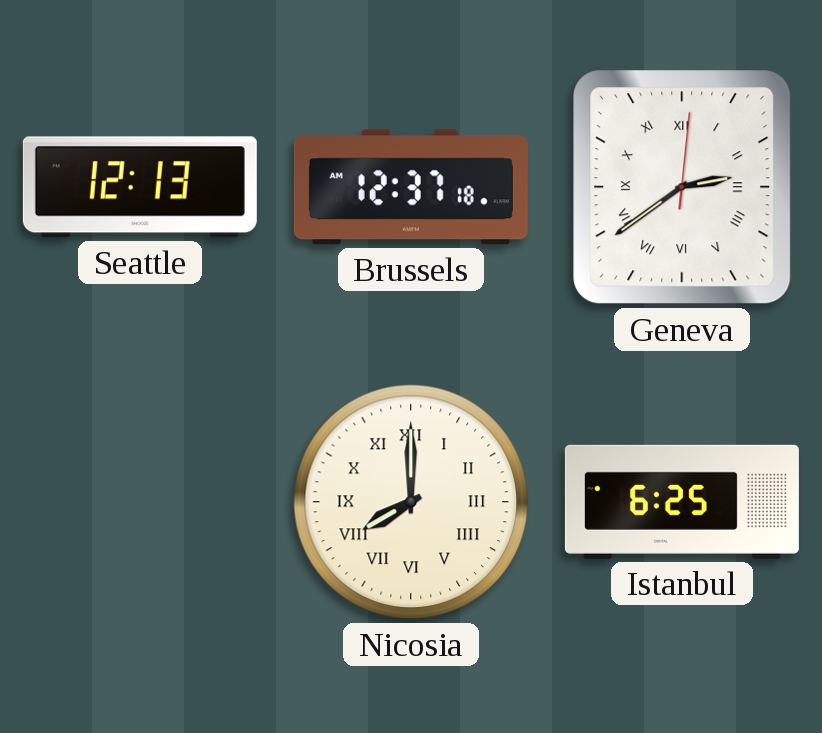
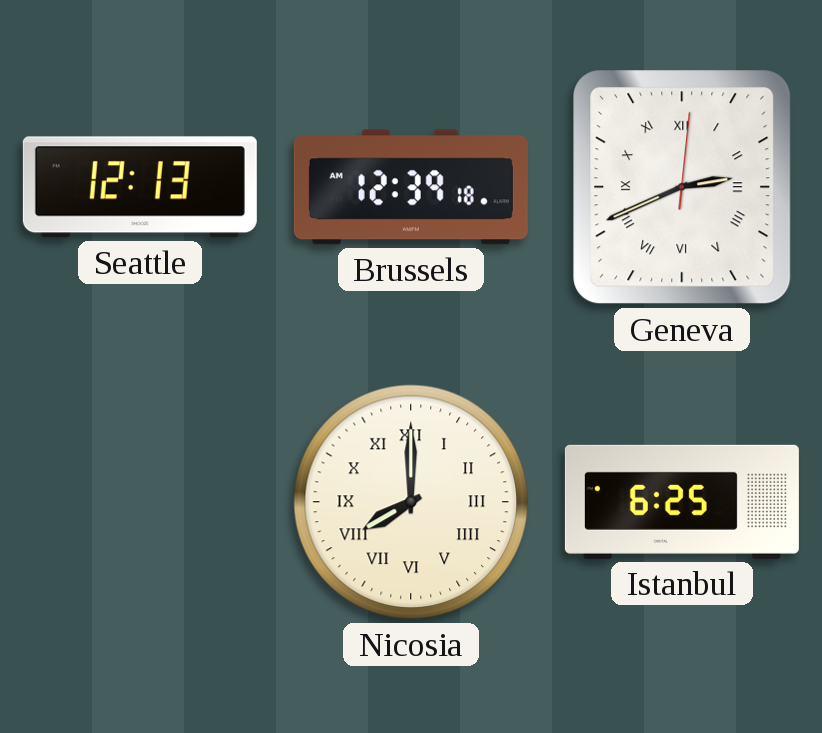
Brussels: 12:37 -> 12:39
Geneva: 2:39 -> 2:41
